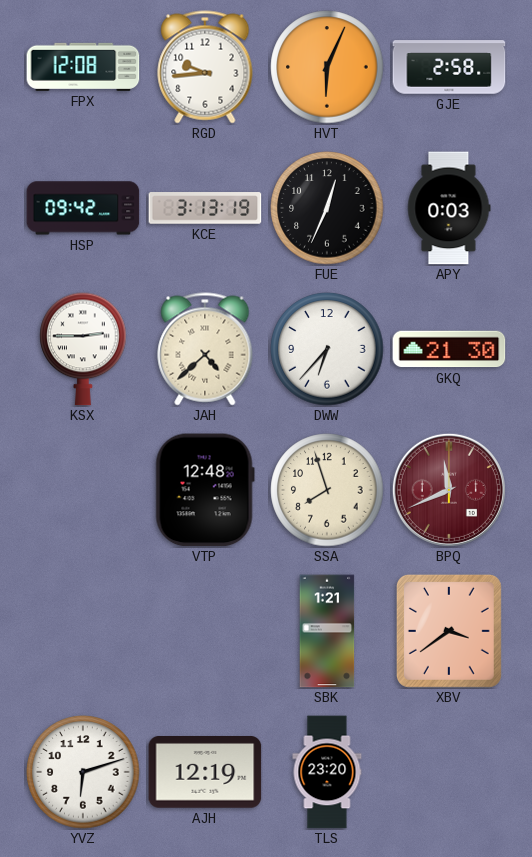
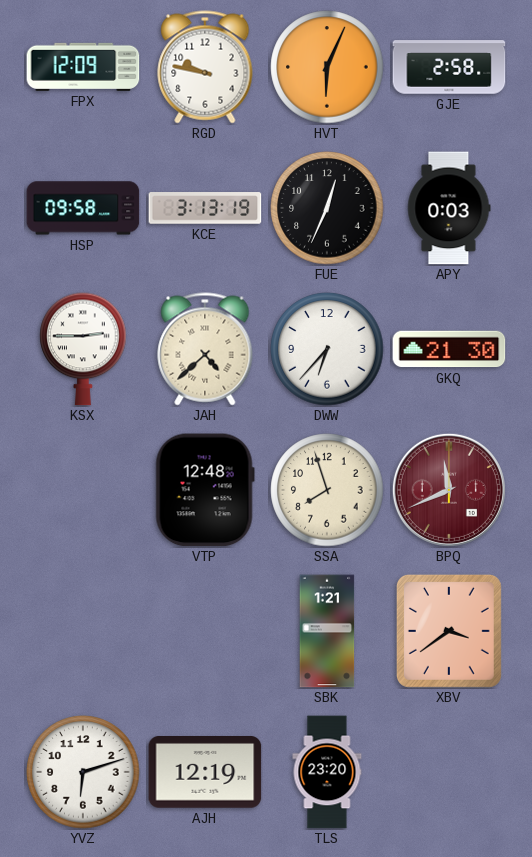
FPX: 12:08 -> 12:09
RGD: 9:44 -> 9:47
HSP: 09:42 -> 09:58
